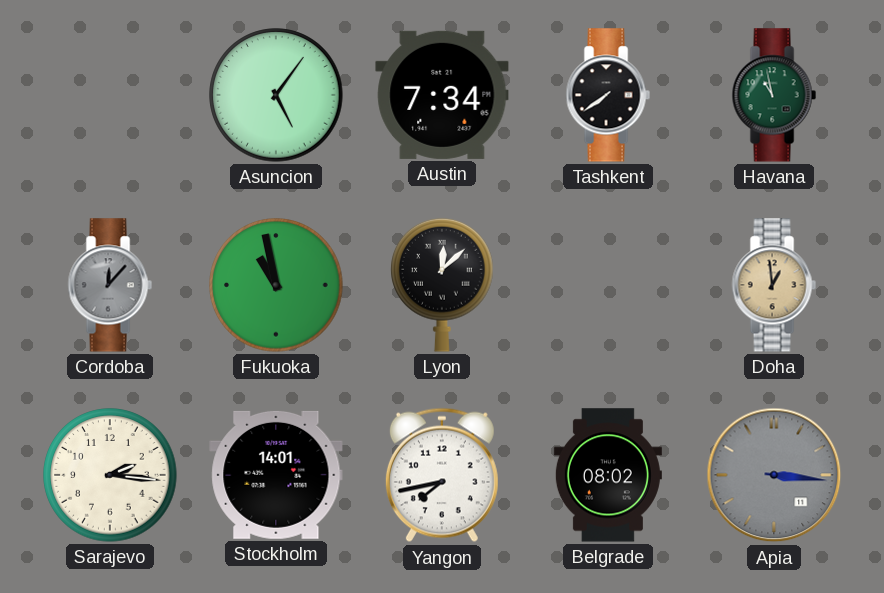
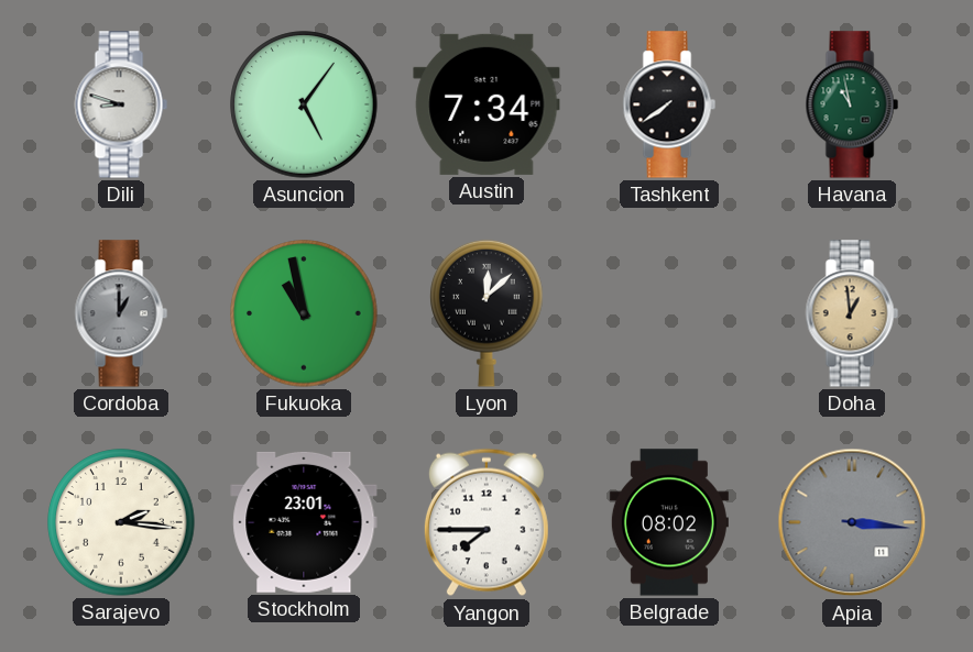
Dili: none -> 8:48
Cordoba: 12:07 -> 1:00
Stockholm: 14:01 -> 23:01
Yangon: 7:43 -> 7:45
